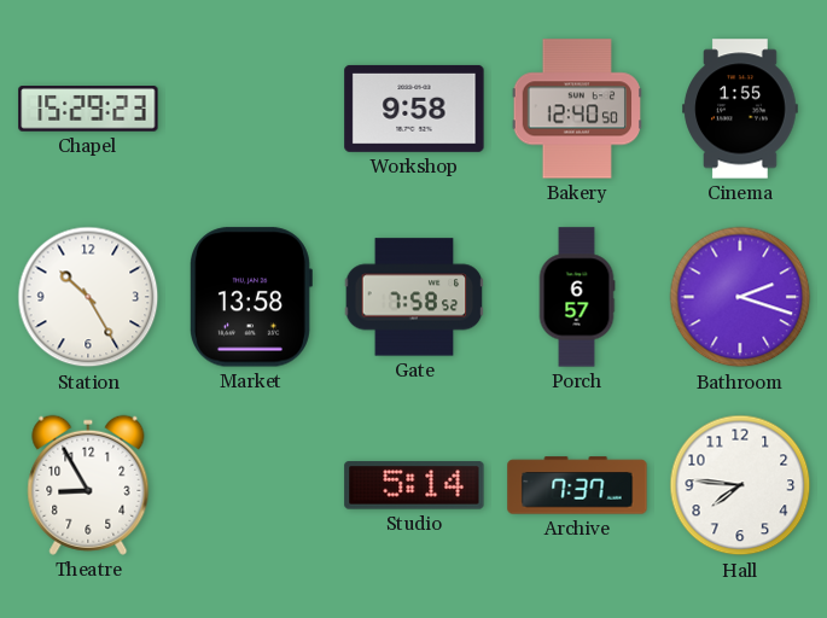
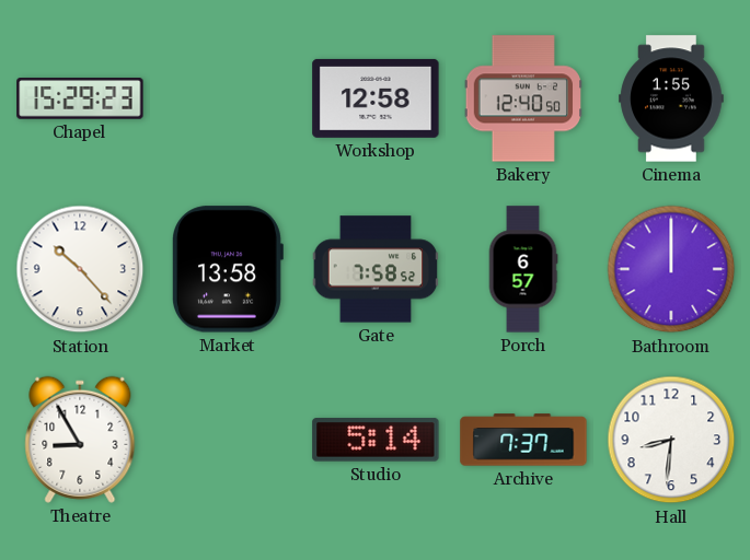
Workshop: 9:58 -> 12:58
Station: 10:25 -> 10:23
Bathroom: 2:18 -> 12:00
Hall: 7:46 -> 8:31
